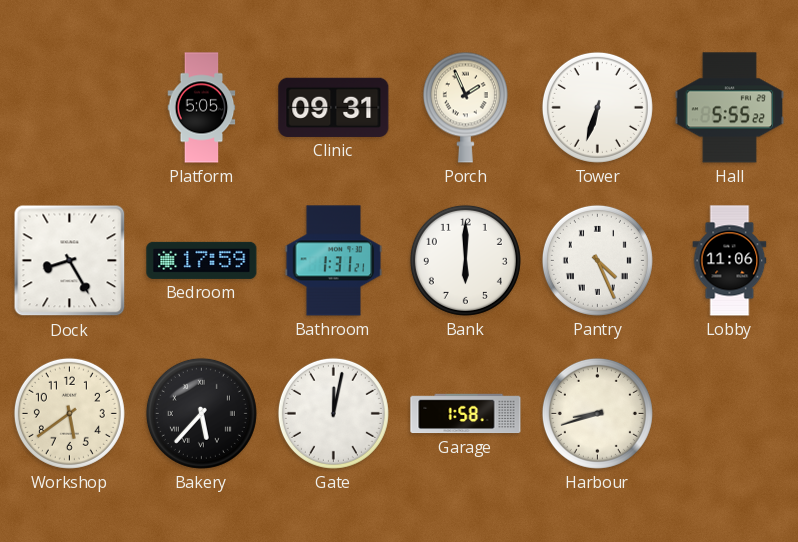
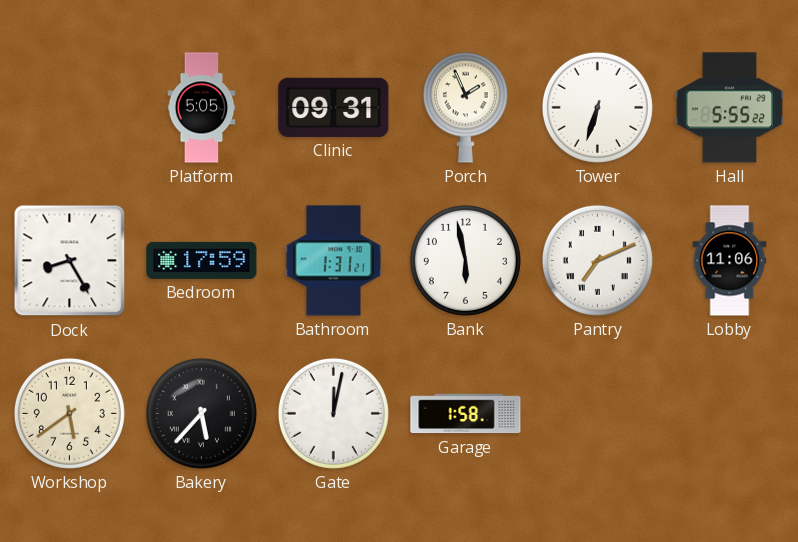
Bank: 6:00 -> 5:58
Pantry: 4:26 -> 7:11
Harbour: 8:42 -> none
